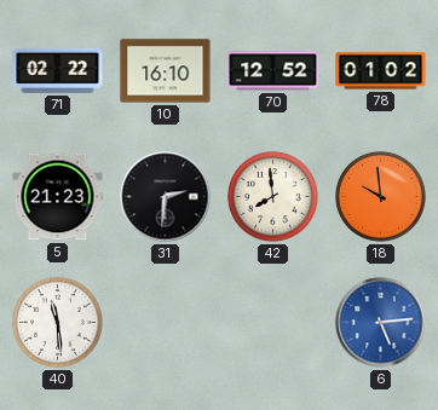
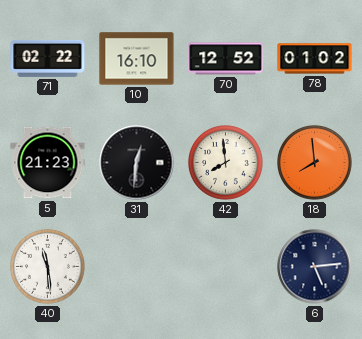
31: 2:31 -> 12:31
18: 9:59 -> 7:59
6 dial: blue -> navy
